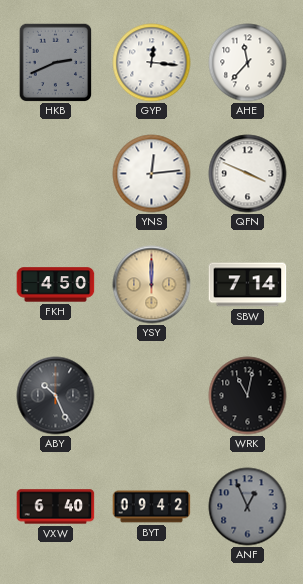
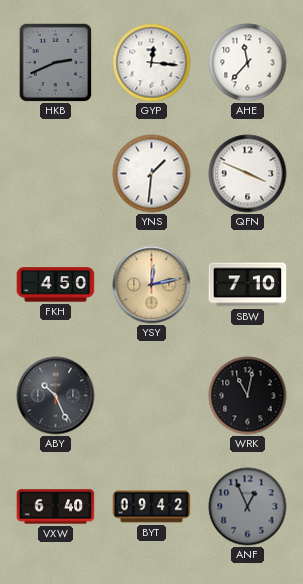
YNS: 12:14 -> 1:31
YSY: 12:00 -> 12:13
SBW: 7:14 -> 7:10
